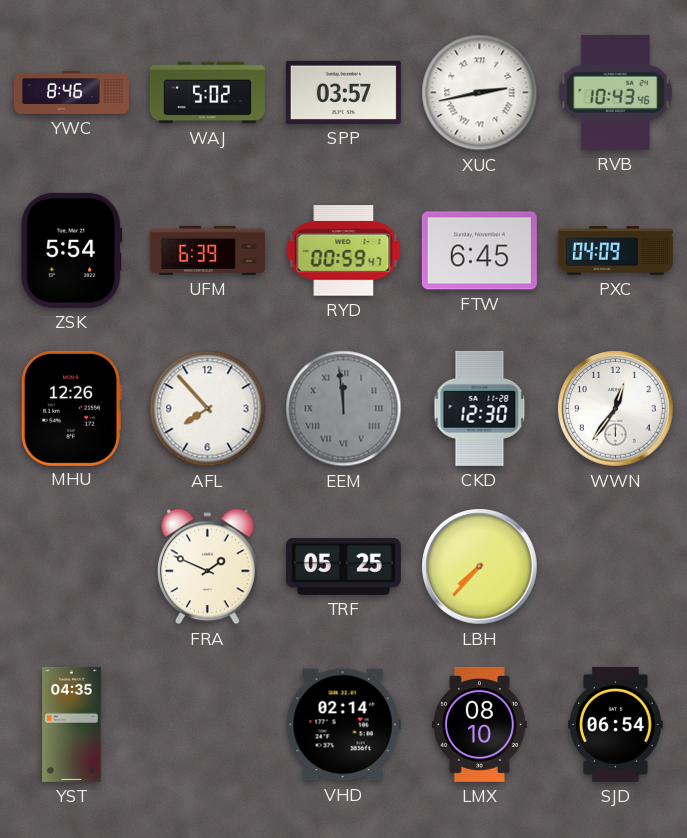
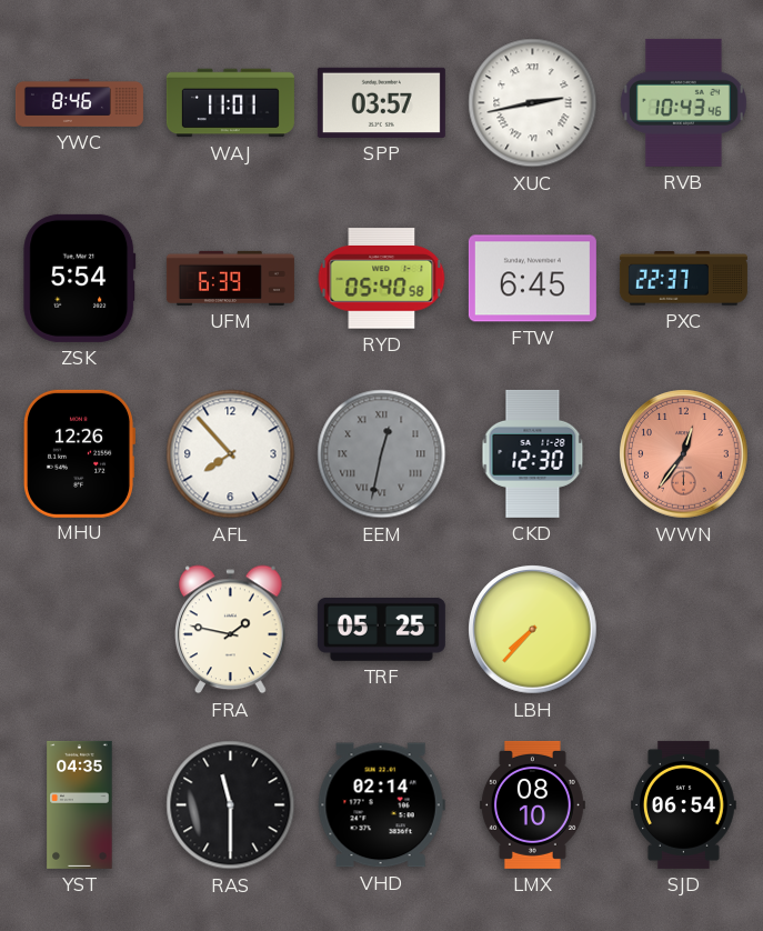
WAJ: 5:02 -> 11:01
RYD: 00:59 -> 05:40
PXC: 04:09 -> 22:37
EEM: 11:59 -> 12:32
WWN dial: white -> salmon
FRA: 1:49 -> 1:47
RAS: none -> 11:30
